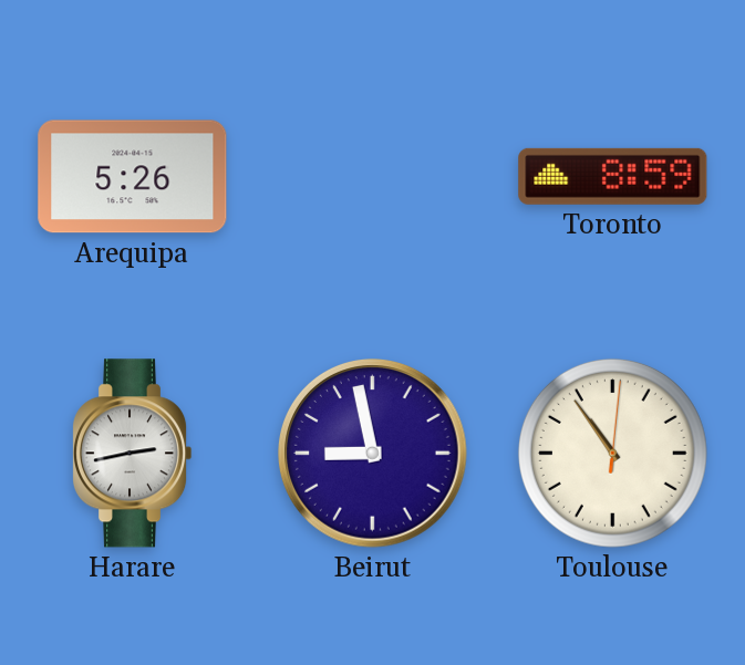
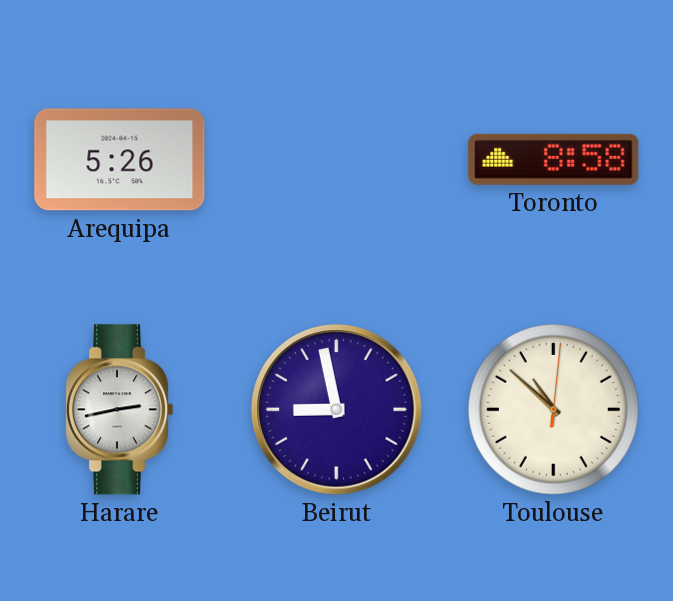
Toronto: 8:59 -> 8:58
Toulouse: 10:54 -> 10:52
